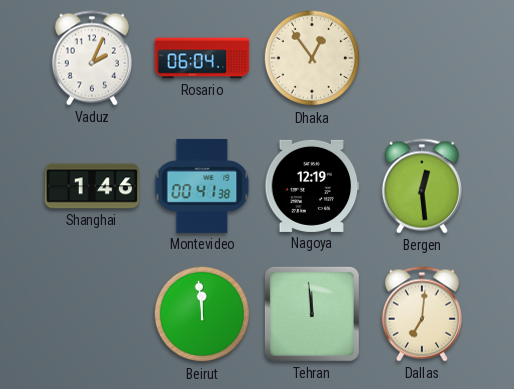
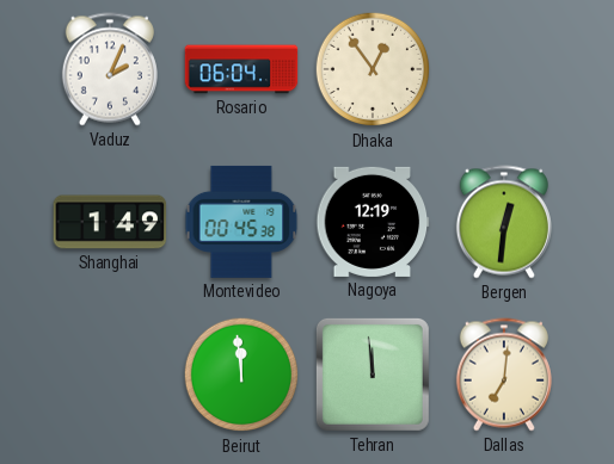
Shanghai: 1:46 -> 1:49
Montevideo: 00:41 -> 00:45
Bergen: 12:29 -> 12:31
